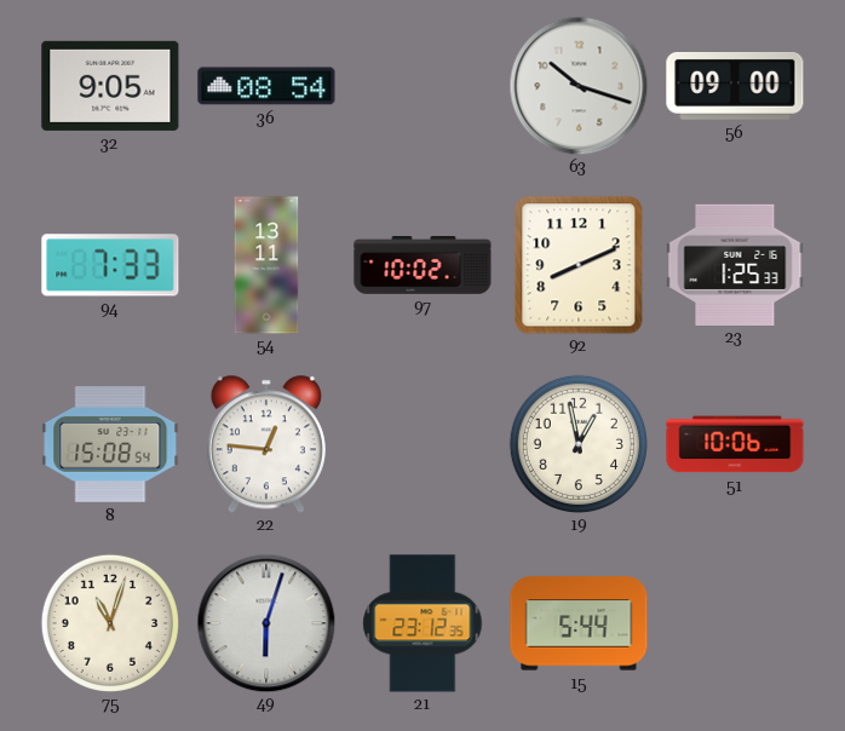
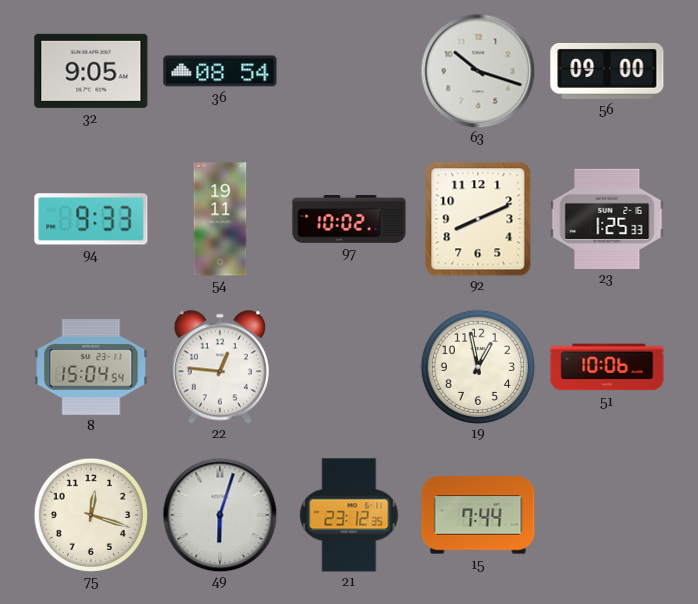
94: 7:33 -> 9:33
54: 13:11 -> 19:11
8: 15:08 -> 15:04
75: 11:03 -> 12:18
15: 5:44 -> 7:44
